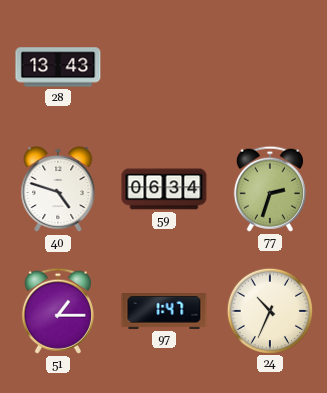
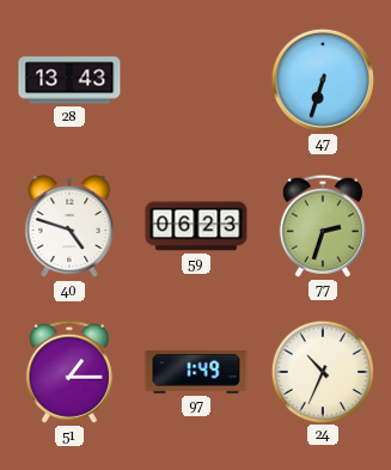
47: none -> 6:33
59: 06:34 -> 06:23
97: 1:47 -> 1:49
